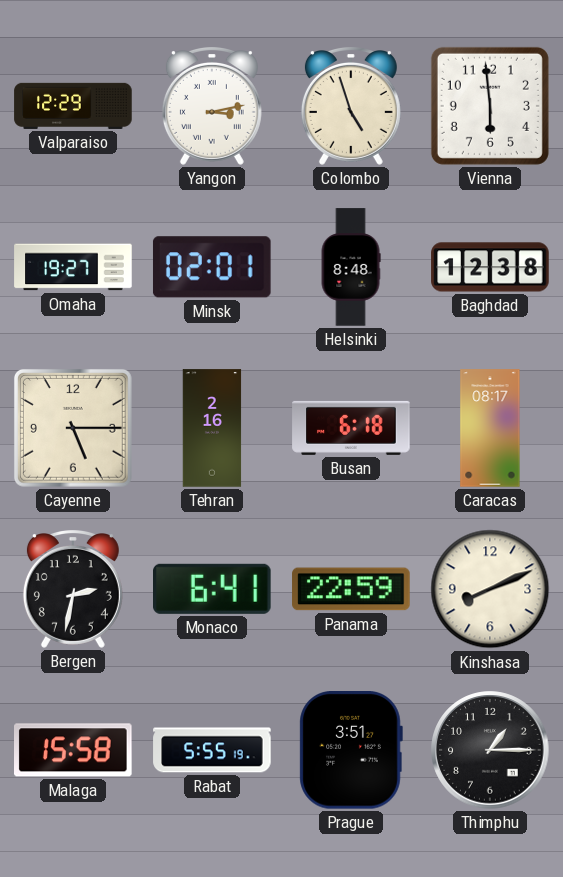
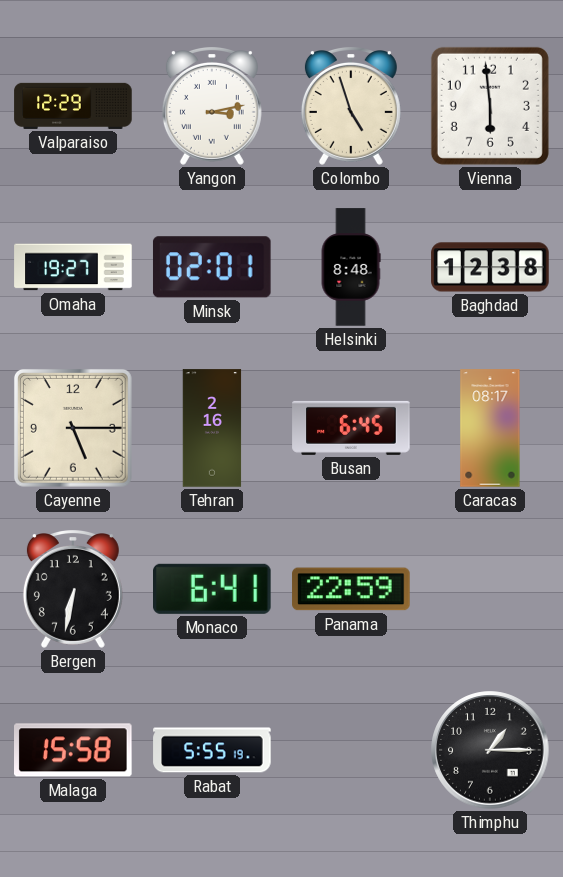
Busan: 6:18 -> 6:45
Bergen: 2:32 -> 6:32
Kinshasa: 8:11 -> none
Prague: 3:51 -> none
